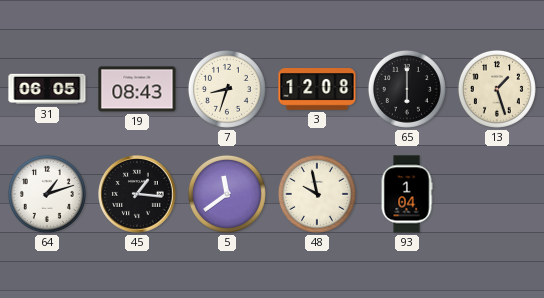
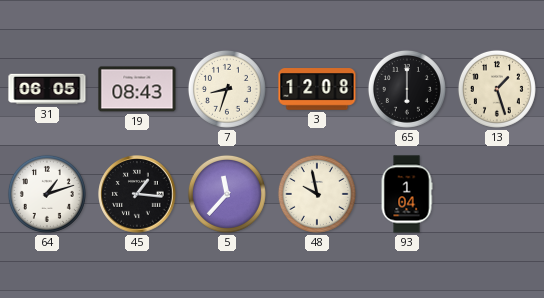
5: 11:39 -> 11:37
